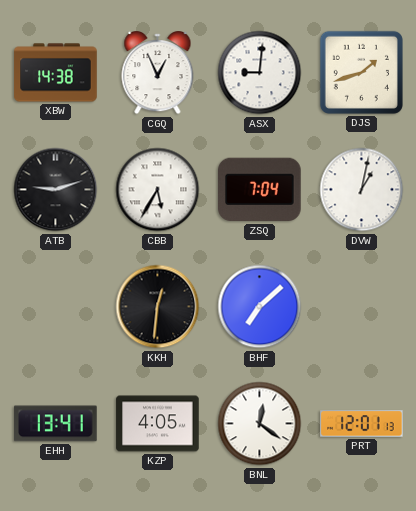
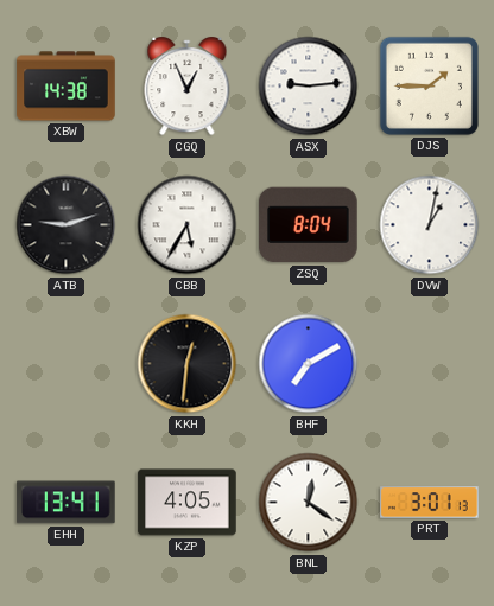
ASX: 9:01 -> 9:14
DJS: 1:42 -> 1:45
ZSQ: 7:04 -> 8:04
BHF: 7:08 -> 7:10
PRT: 12:01 -> 3:01
